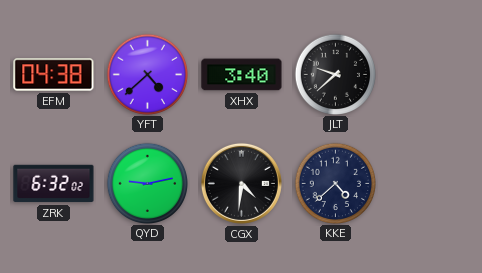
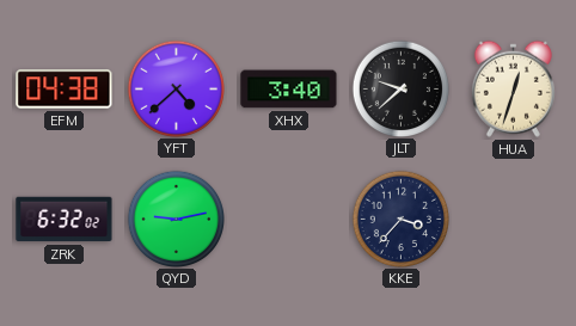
HUA: none -> 12:33
CGX: 4:31 -> none
KKE: 4:38 -> 3:37
